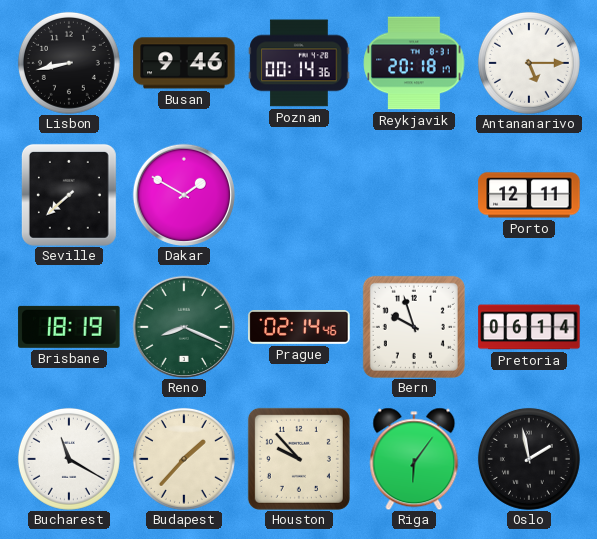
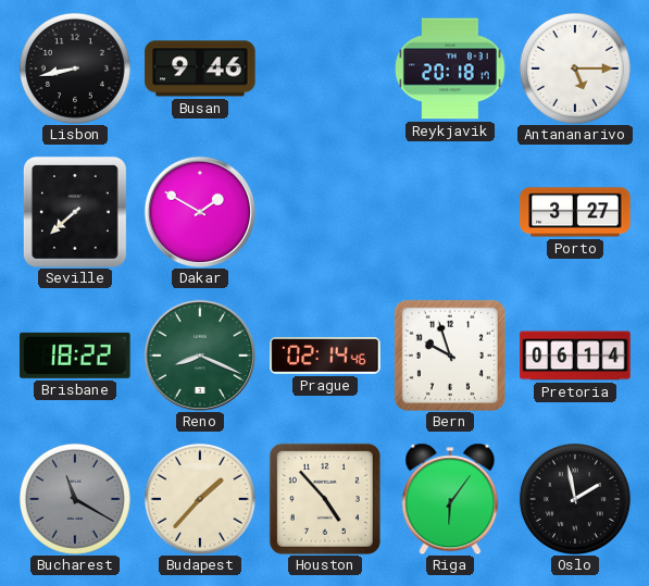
Poznan: 00:14 -> none
Porto: 12:11 -> 3:27
Brisbane: 18:19 -> 18:22
Bucharest dial: white -> grey
Houston: 9:53 -> 4:53
